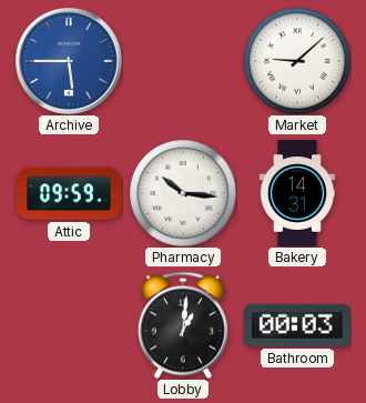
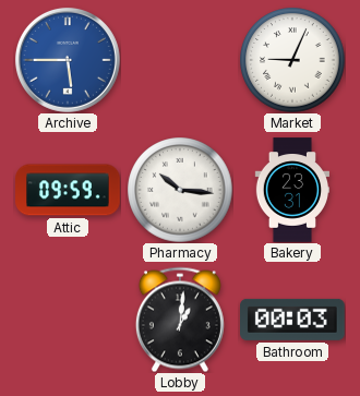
Market: 9:08 -> 9:04
Bakery: 14:31 -> 23:31
